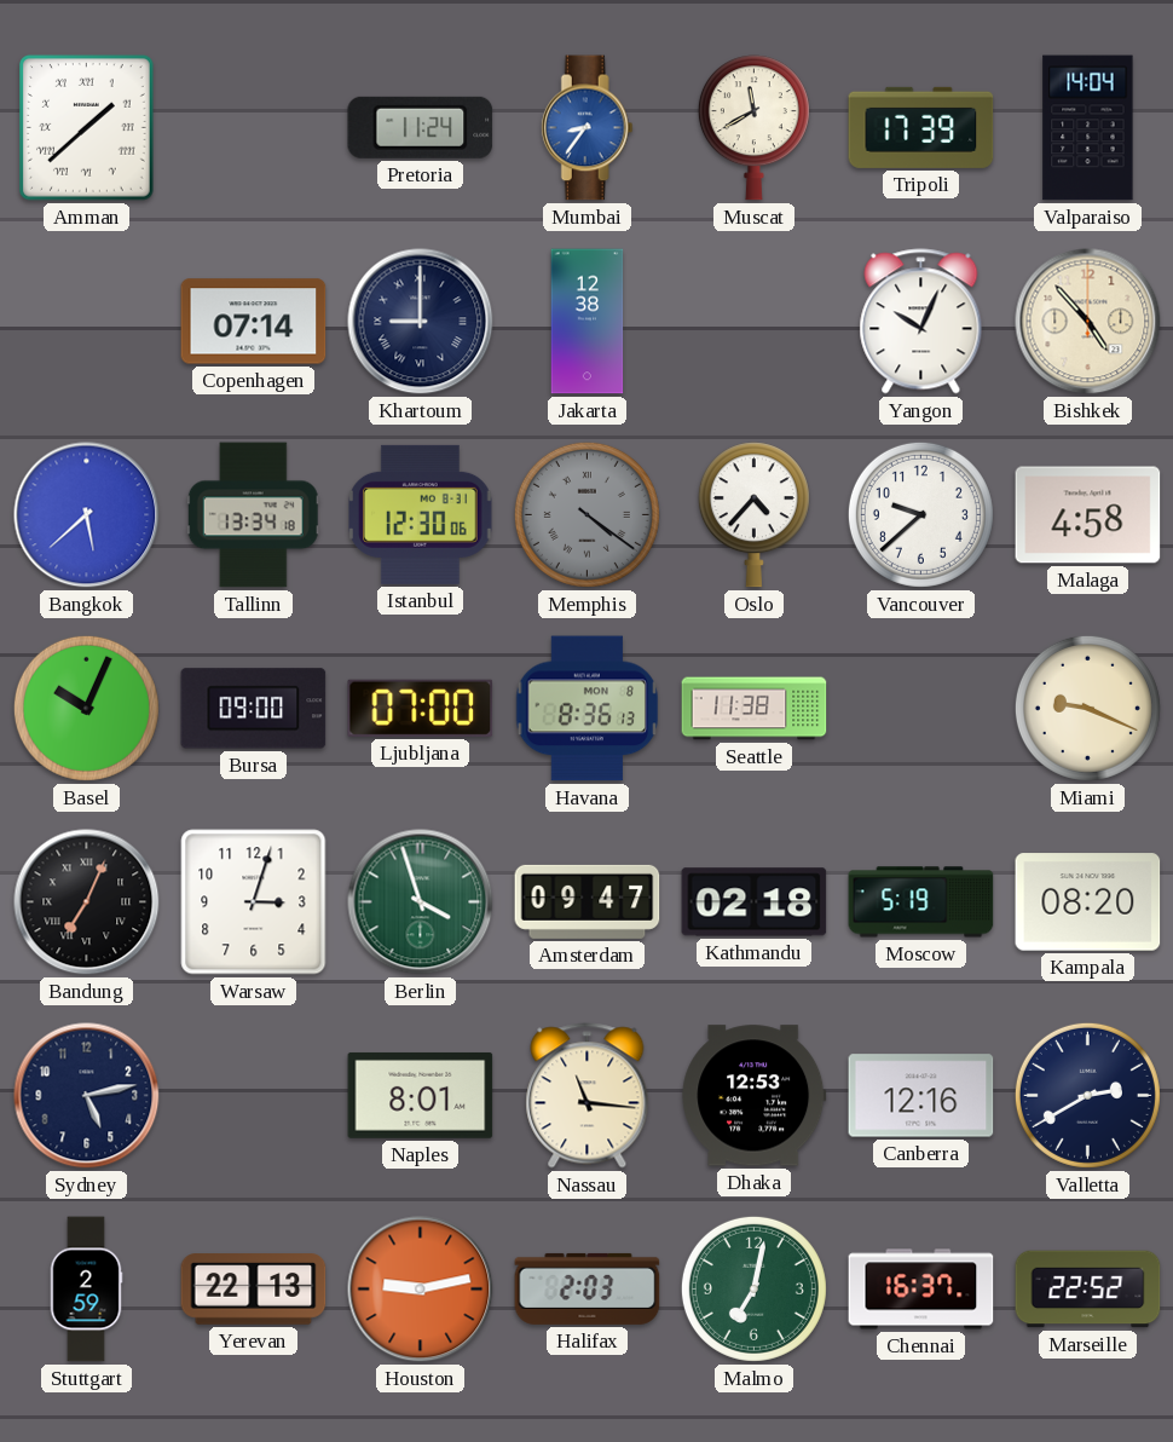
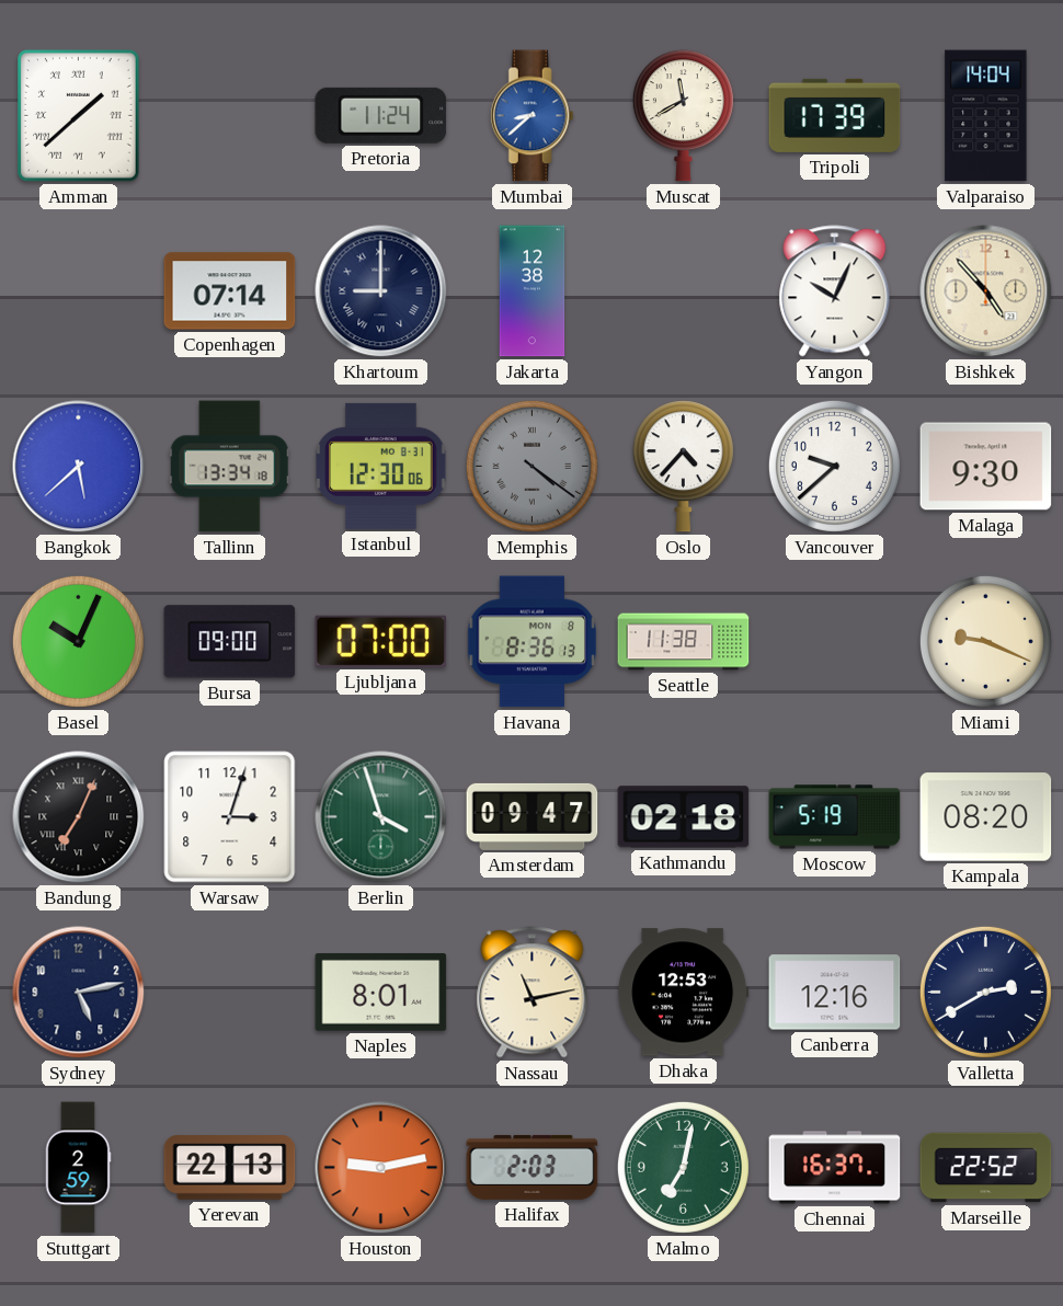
Mumbai: 8:36 -> 8:38
Malaga: 4:58 -> 9:30
Nassau: 11:16 -> 11:13
